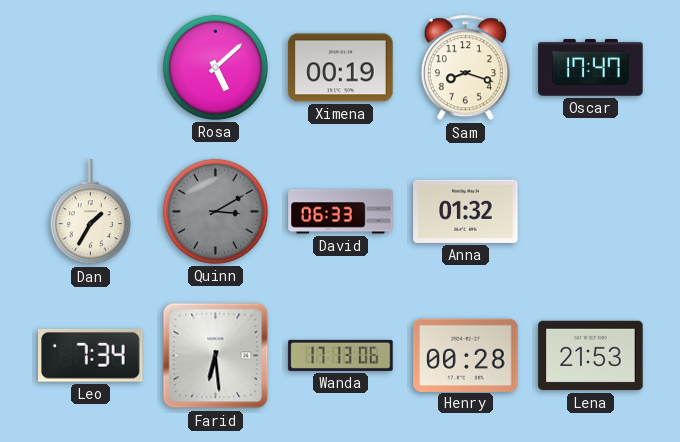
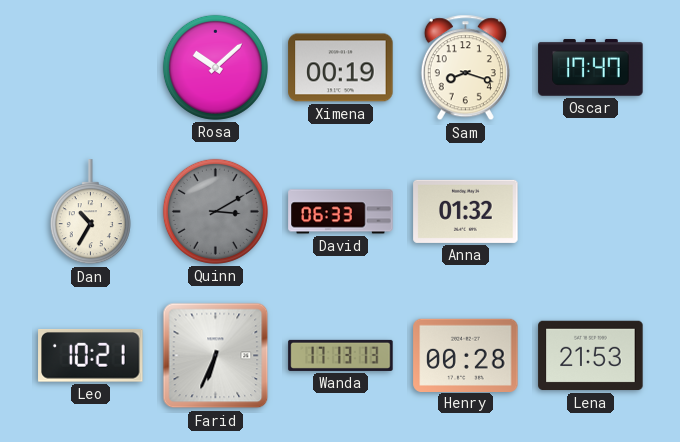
Rosa: 5:08 -> 10:08
Dan: 1:35 -> 10:35
Leo: 7:34 -> 10:21
Farid: 6:29 -> 6:34
Wanda: 17:13:06 -> 17:13:13
